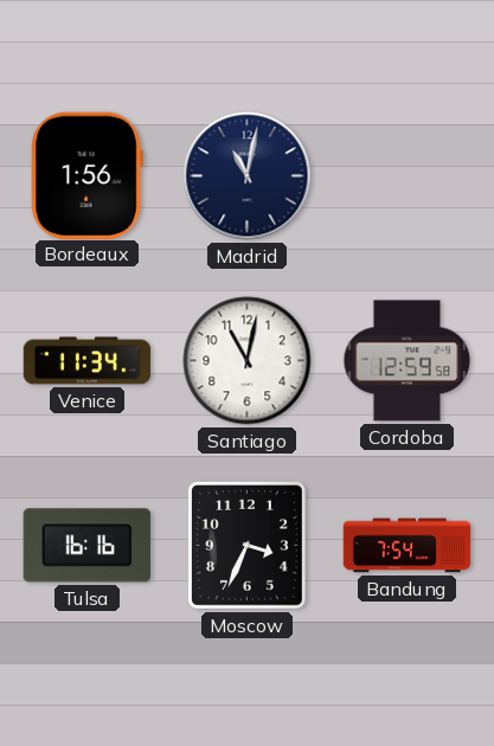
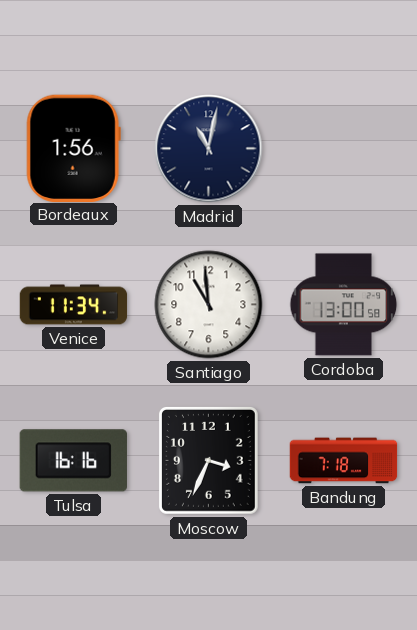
Santiago: 11:02 -> 10:59
Cordoba: 12:59 -> 13:00
Bandung: 7:54 -> 7:18
